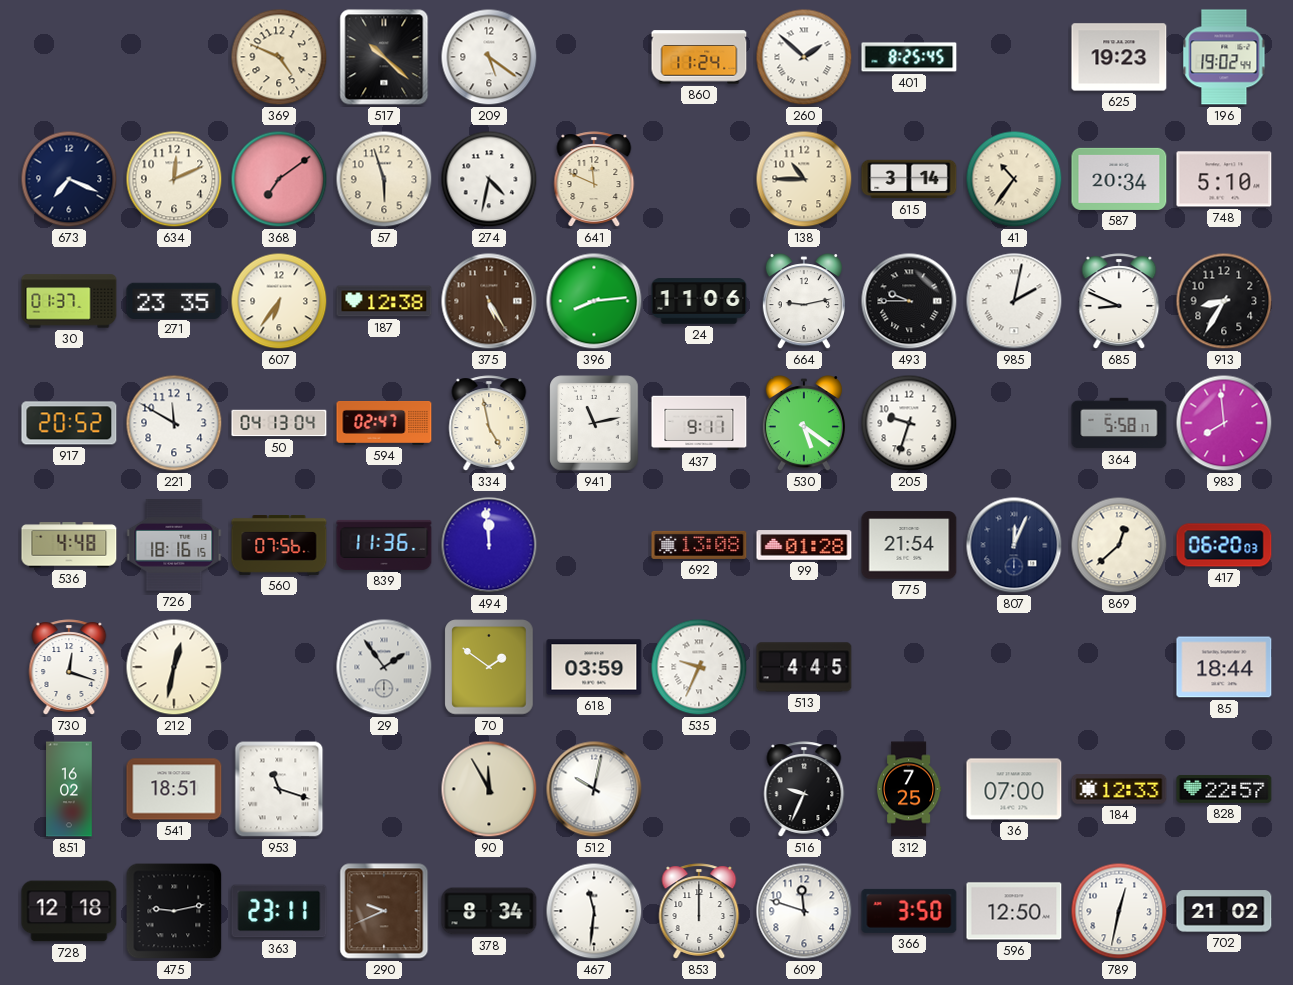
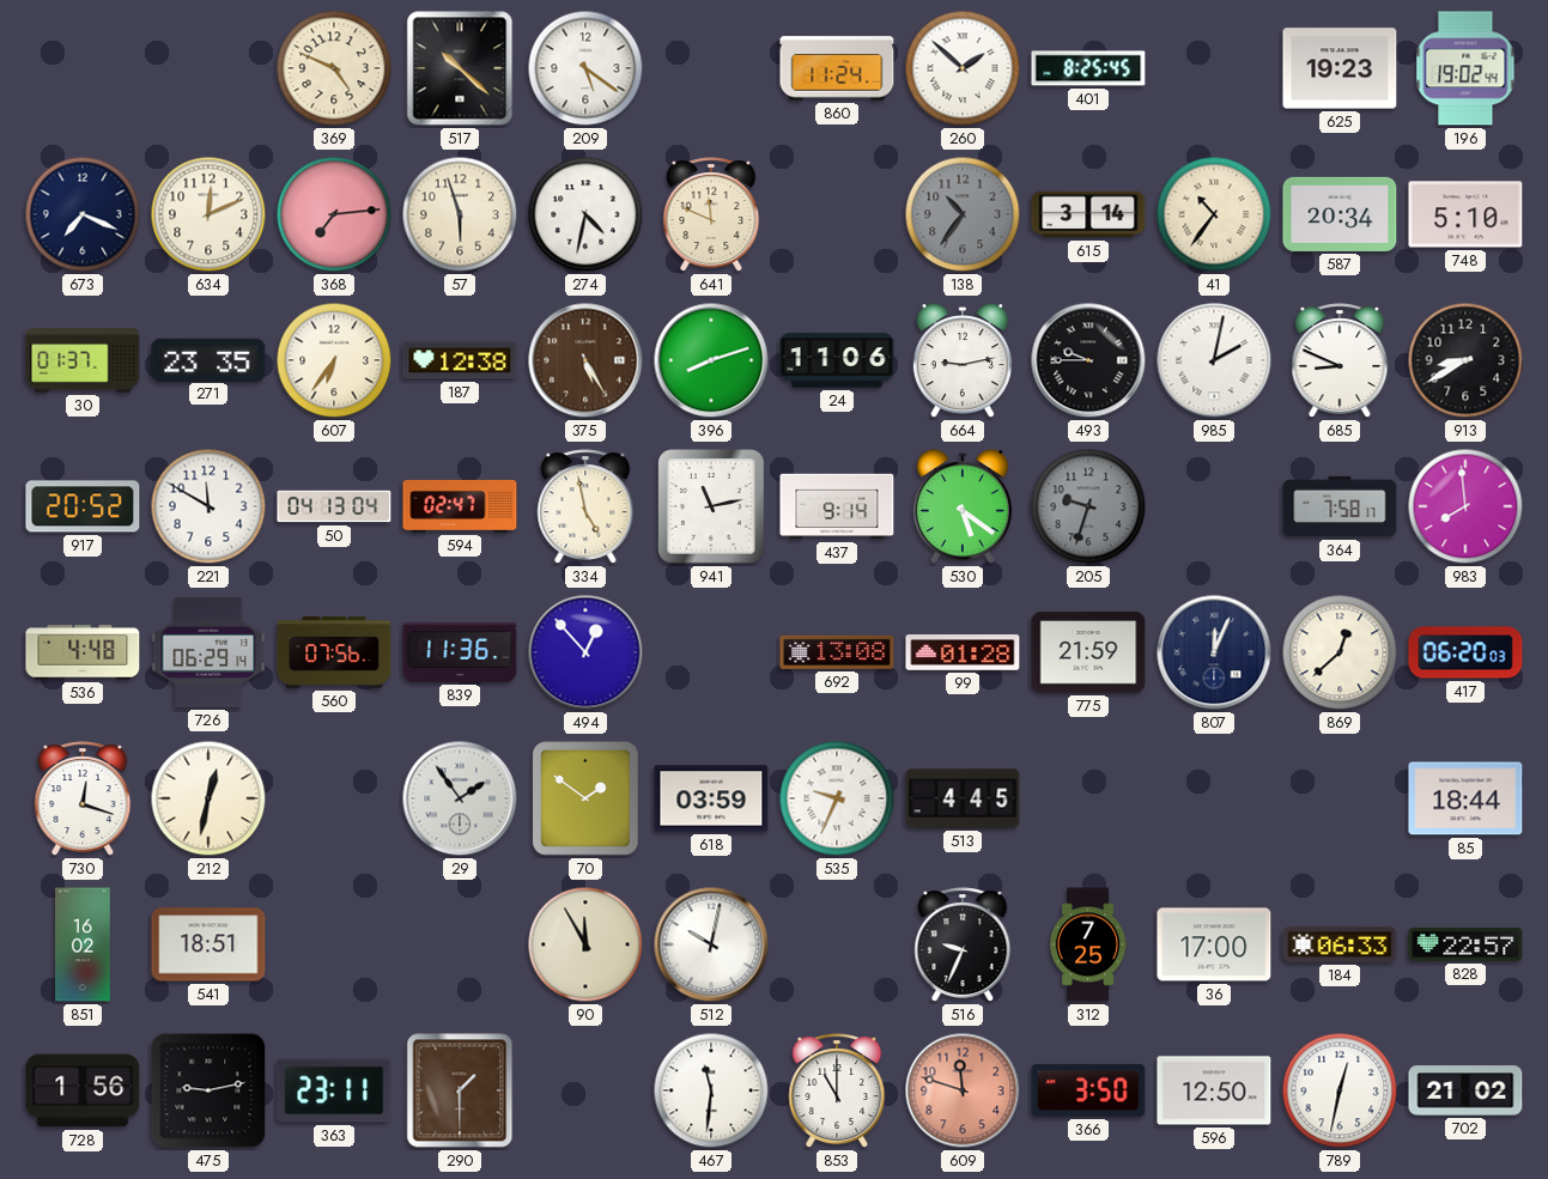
368: 7:09 -> 7:14
138: 10:45 -> 10:36
138 dial: cream -> grey
396: 8:14 -> 8:12
913: 8:35 -> 8:40
437: 9:11 -> 9:14
205 dial: white -> grey
364: 5:58 -> 7:58
726: 18:16 -> 06:29
494: 11:59 -> 12:53
775: 21:54 -> 21:59
953: 11:18 -> none
36: 07:00 -> 17:00
184: 12:33 -> 06:33
728: 12:18 -> 1:56
290: 9:41 -> 1:30
378: 8:34 -> none
853: 12:00 -> 11:00
609 dial: white -> salmon
